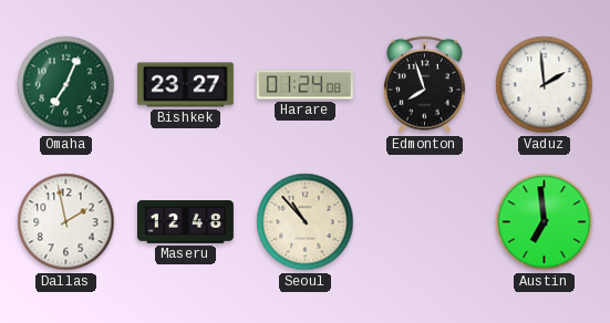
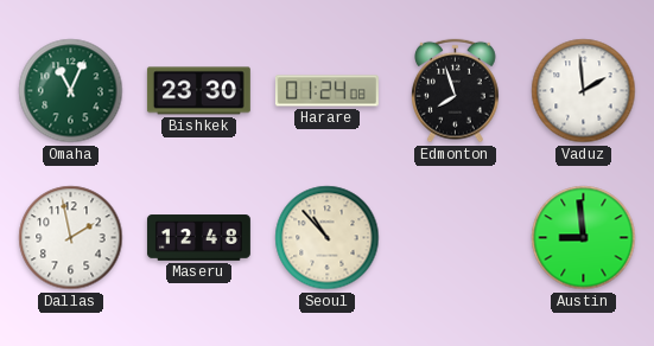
Omaha: 7:04 -> 11:04
Bishkek: 23:27 -> 23:30
Austin: 6:59 -> 8:59
